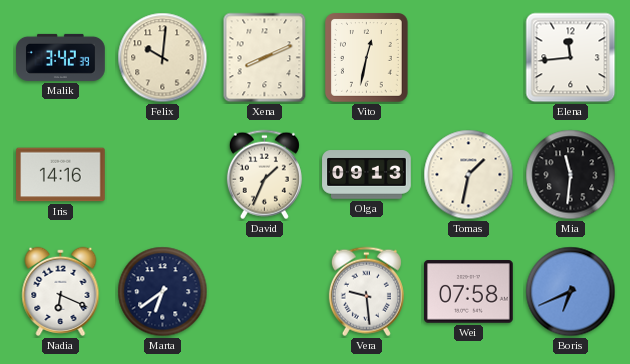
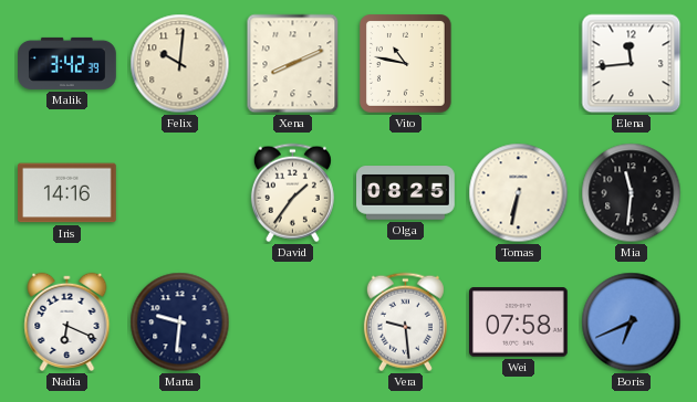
Vito: 12:32 -> 10:47
David: 1:34 -> 1:36
Olga: 09:13 -> 08:25
Tomas: 1:32 -> 6:32
Marta: 6:39 -> 9:31
